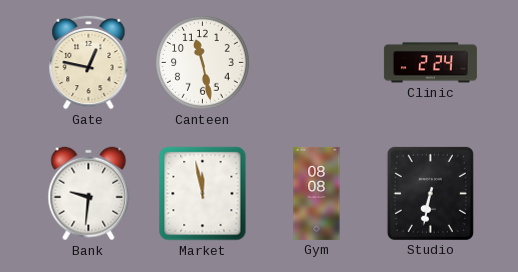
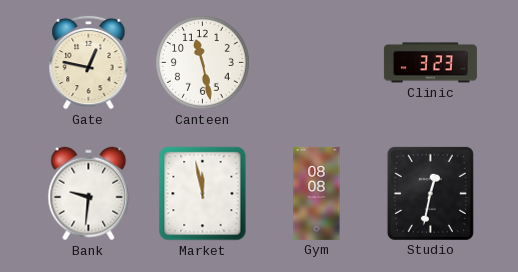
Clinic: 2:24 -> 3:23
Studio: 6:32 -> 12:32
